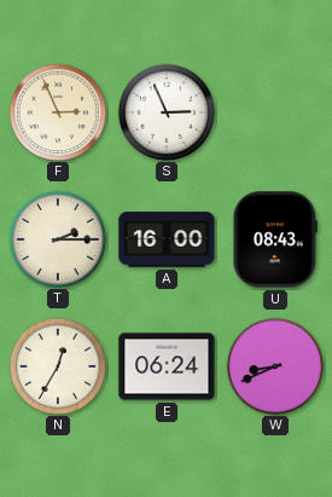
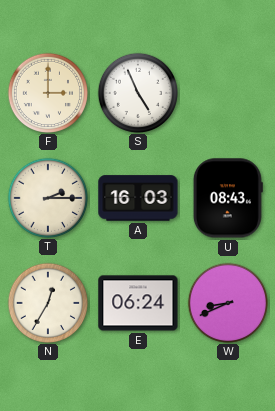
F: 2:56 -> 3:00
S: 2:56 -> 4:56
A: 16:00 -> 16:03
